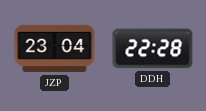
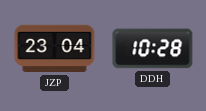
DDH: 22:28 -> 10:28
